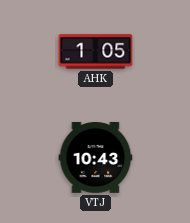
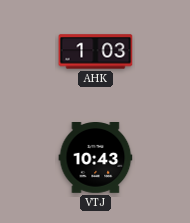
AHK: 1:05 -> 1:03
